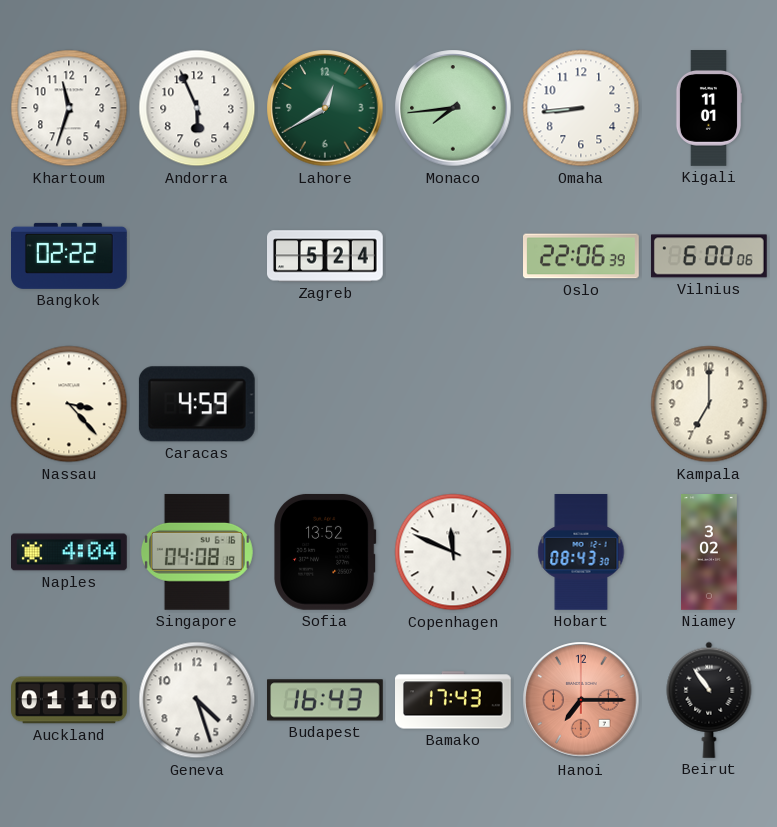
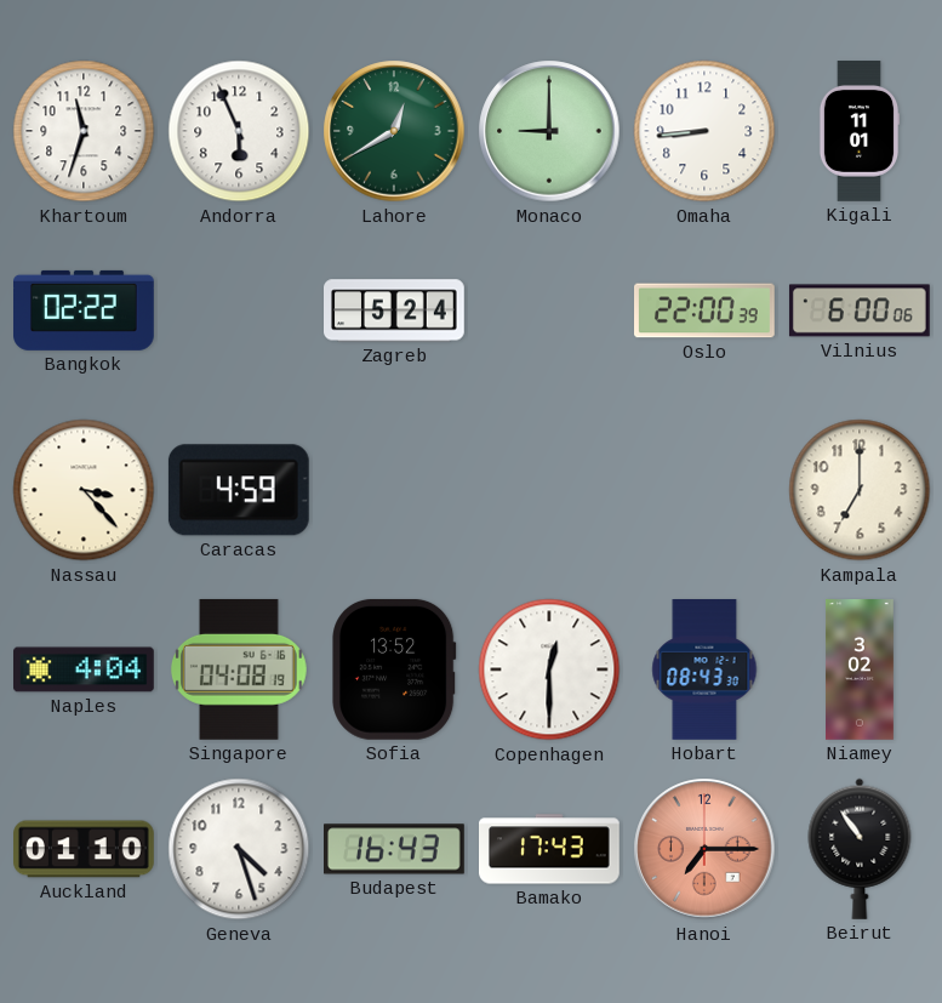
Monaco: 7:44 -> 9:00
Oslo: 22:06 -> 22:00
Copenhagen: 11:49 -> 12:30
